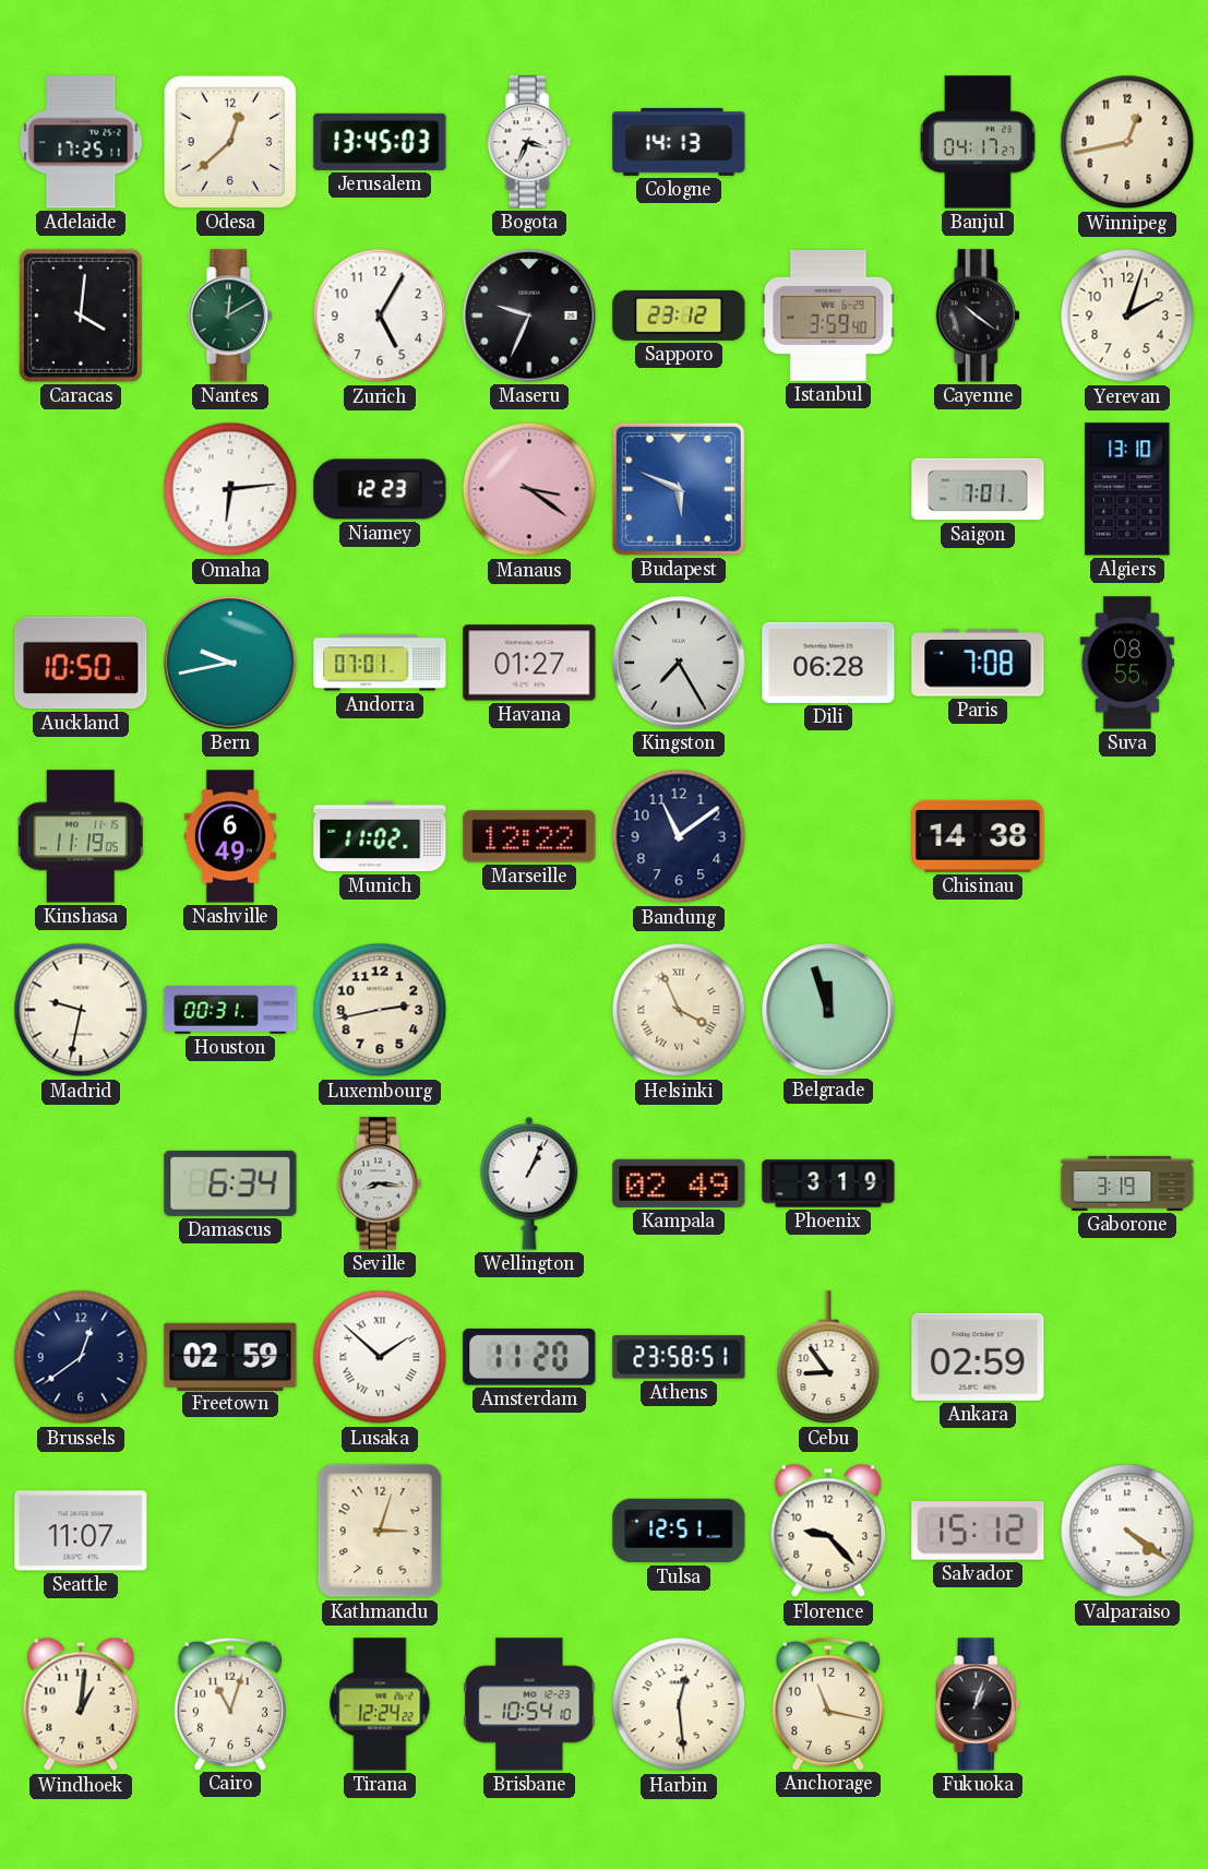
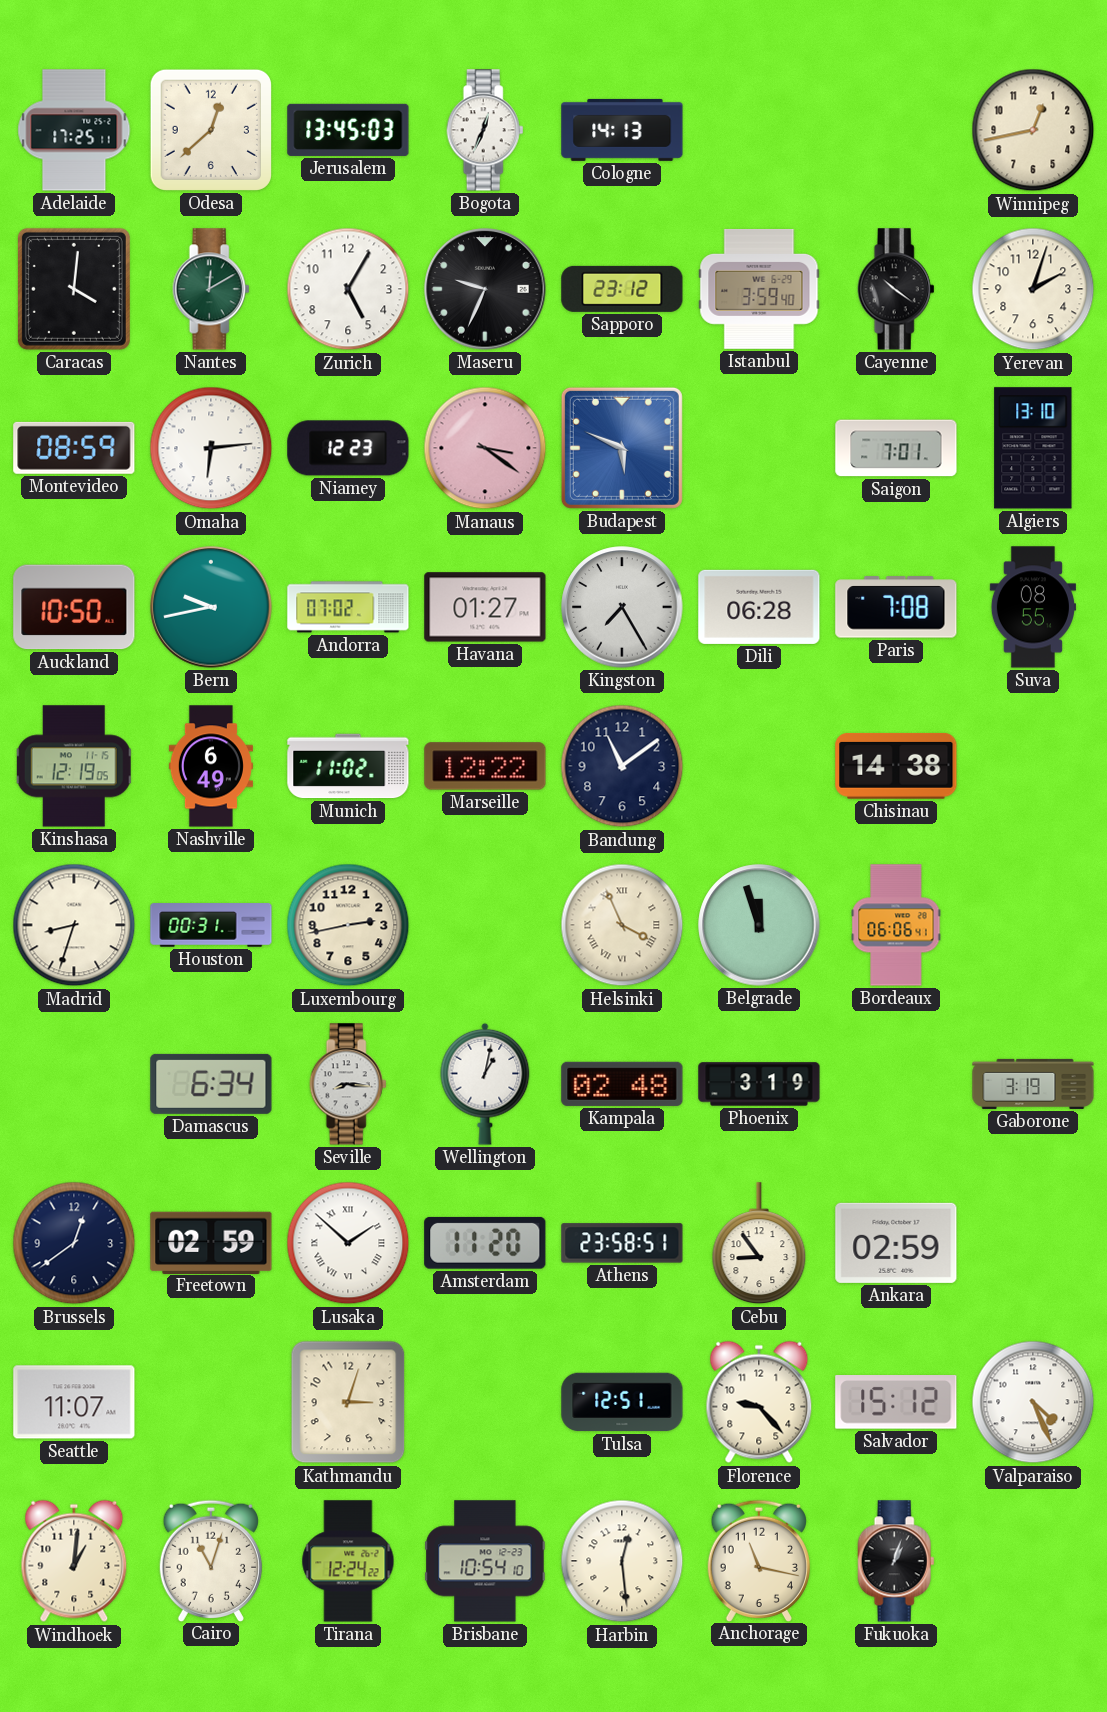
Bogota: 3:34 -> 12:34
Banjul: 04:17 -> none
Montevideo: none -> 08:59
Andorra: 07:01 -> 07:02
Kinshasa: 11:19 -> 12:19
Madrid: 9:32 -> 8:33
Bordeaux: none -> 06:06
Wellington: 1:04 -> 1:02
Kampala: 02:49 -> 02:48
Valparaiso: 4:21 -> 4:26
